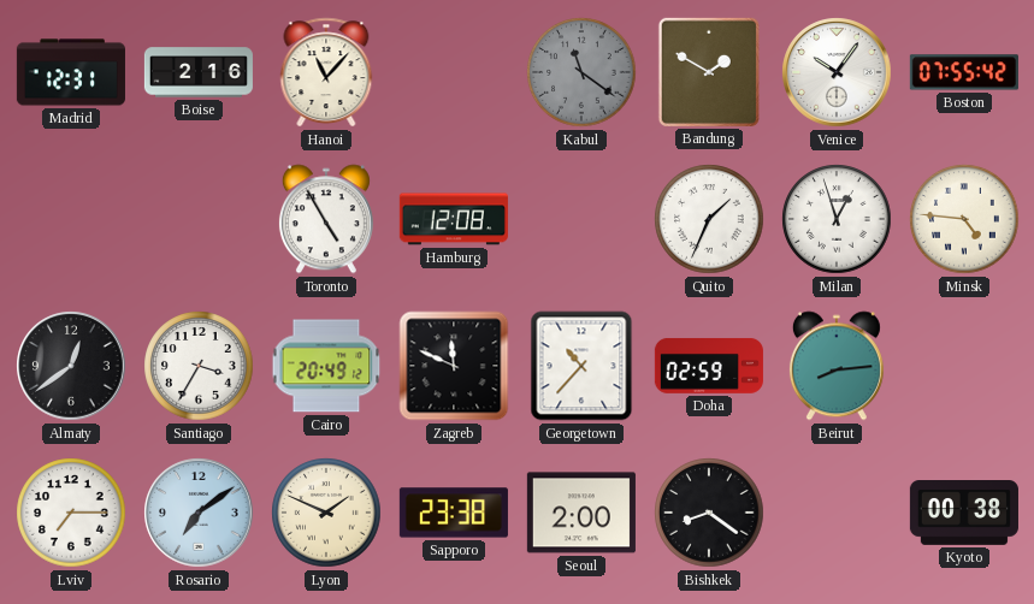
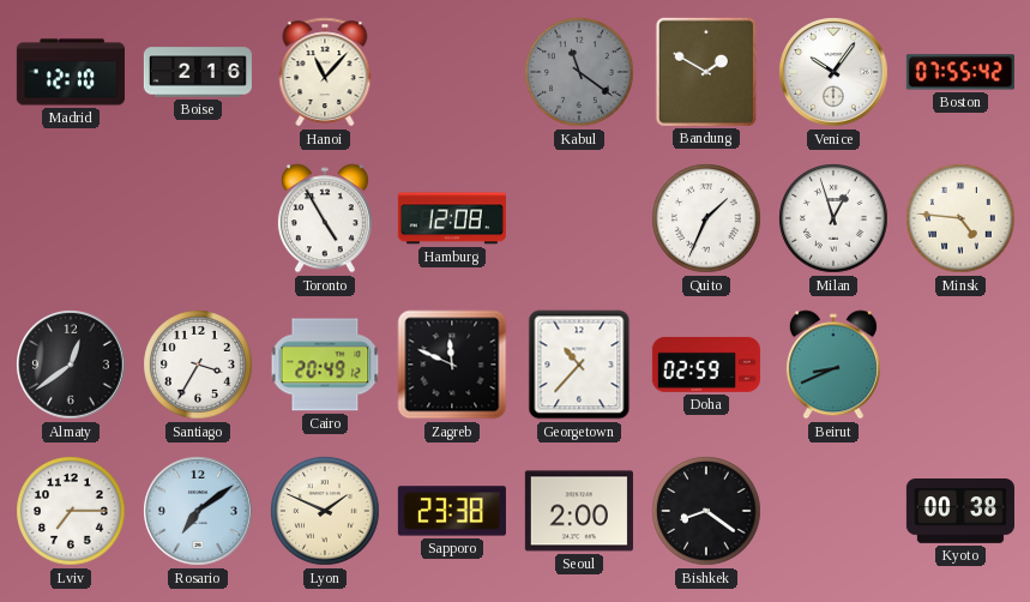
Madrid: 12:31 -> 12:10
Beirut: 8:14 -> 8:41
